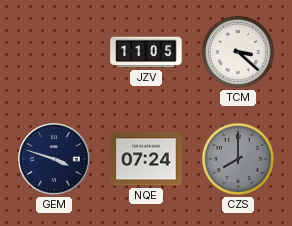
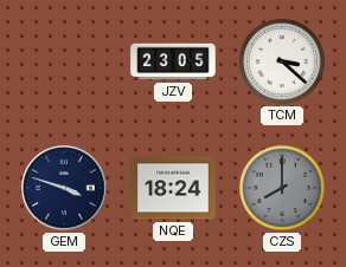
JZV: 11:05 -> 23:05
NQE: 07:24 -> 18:24
